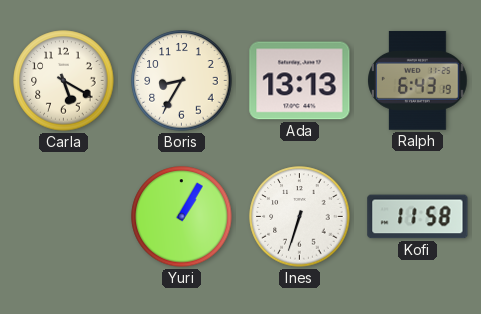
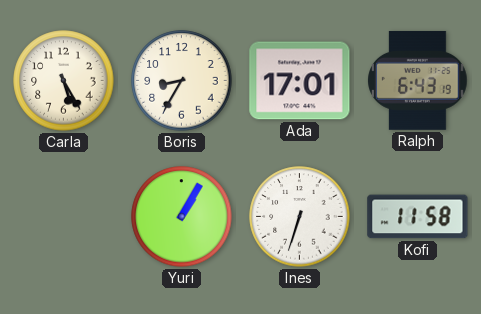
Carla: 5:20 -> 5:25
Ada: 13:13 -> 17:01
